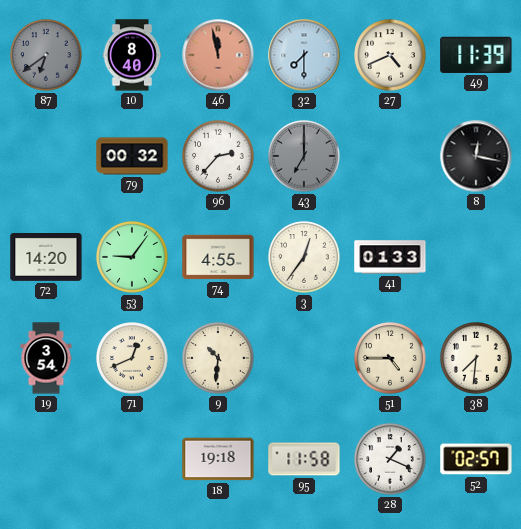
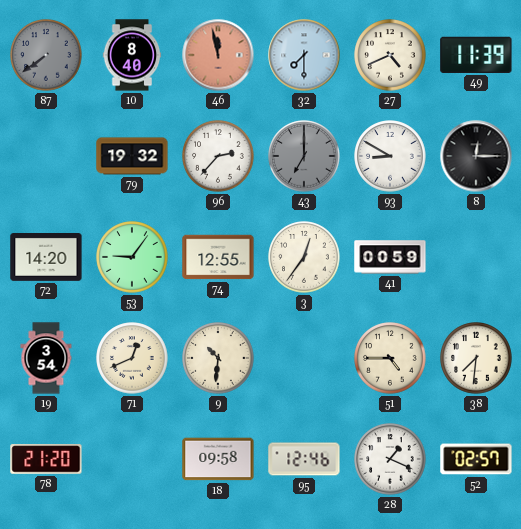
87: 6:39 -> 7:39
79: 00:32 -> 19:32
93: none -> 8:50
8: 12:17 -> 12:15
74: 4:55 -> 12:55
41: 01:33 -> 00:59
78: none -> 21:20
18: 19:18 -> 09:58
95: 11:58 -> 12:46
